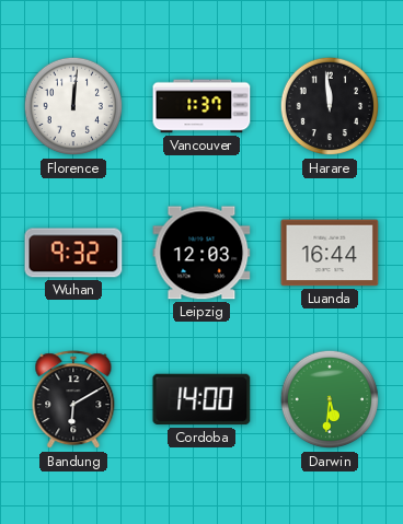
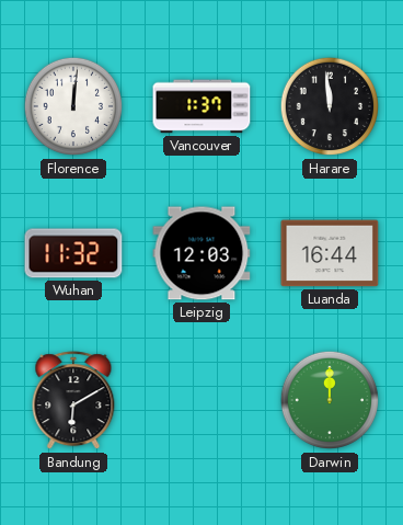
Wuhan: 9:32 -> 11:32
Cordoba: 14:00 -> none
Darwin: 5:31 -> 12:00
